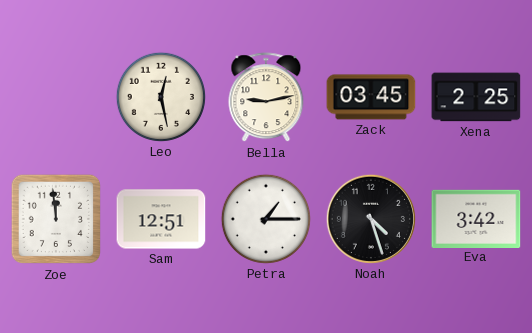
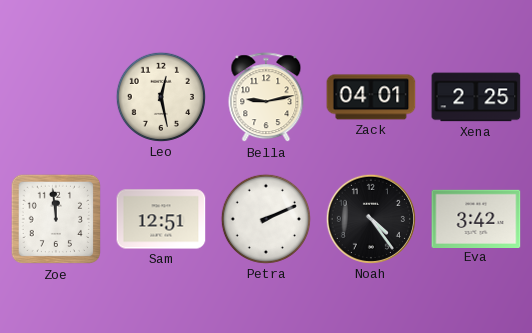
Zack: 03:45 -> 04:01
Petra: 1:15 -> 2:11
Noah: 4:27 -> 4:24
